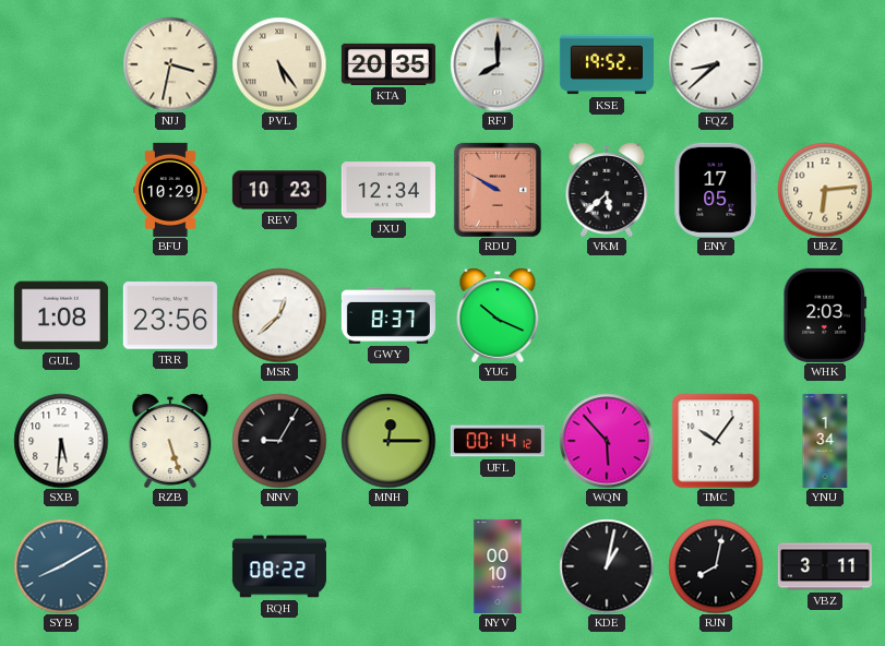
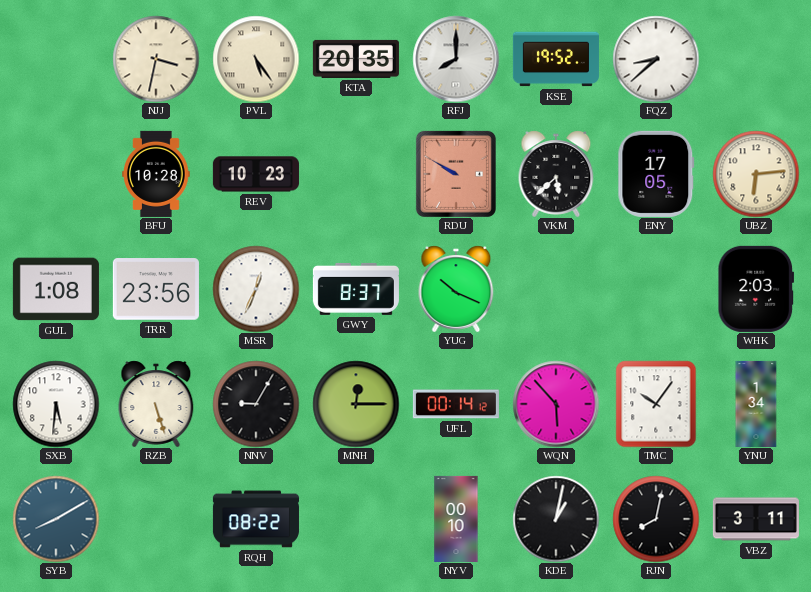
BFU: 10:29 -> 10:28
JXU: 12:34 -> none
MSR: 12:38 -> 12:34
